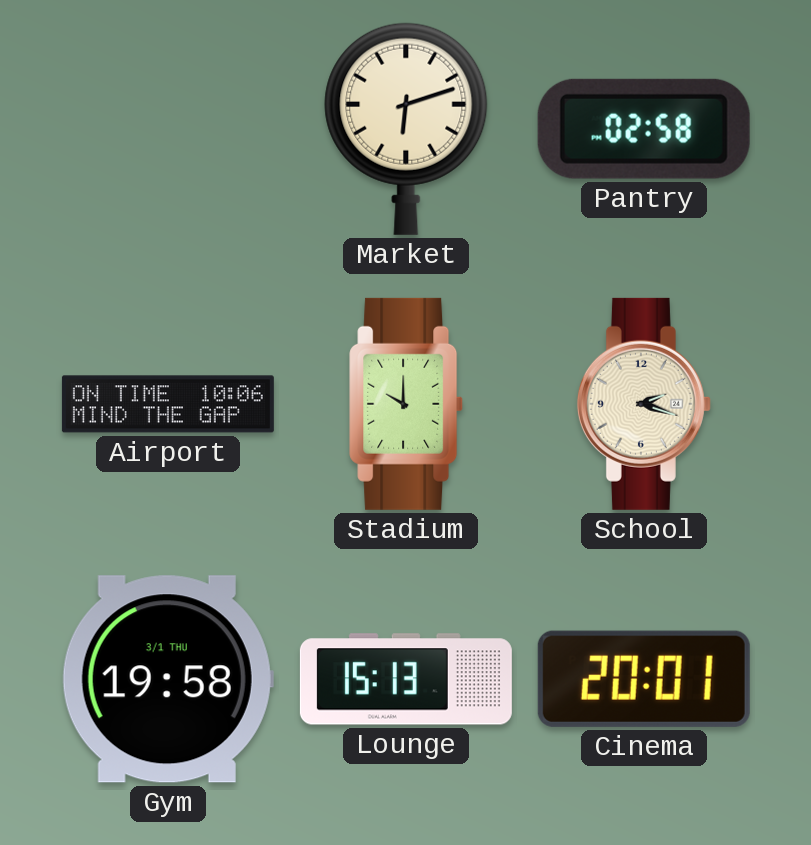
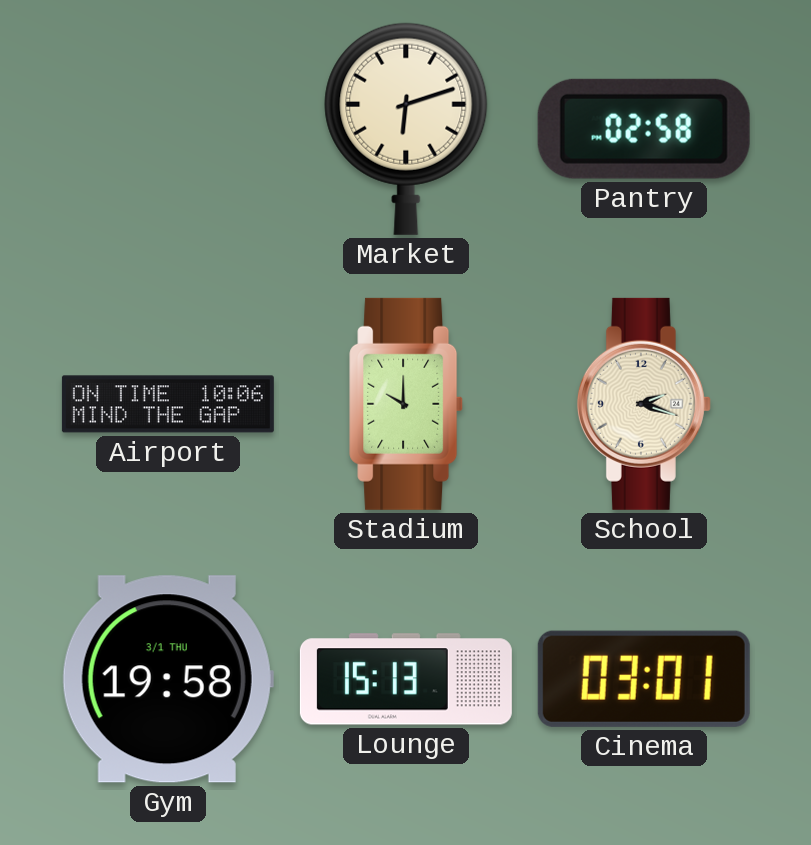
Cinema: 20:01 -> 03:01
